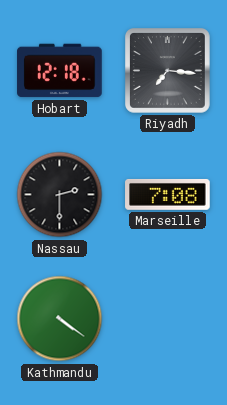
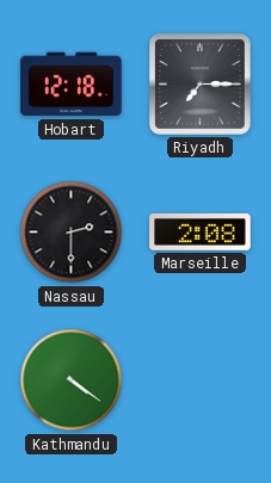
Riyadh: 7:16 -> 7:15
Marseille: 7:08 -> 2:08
